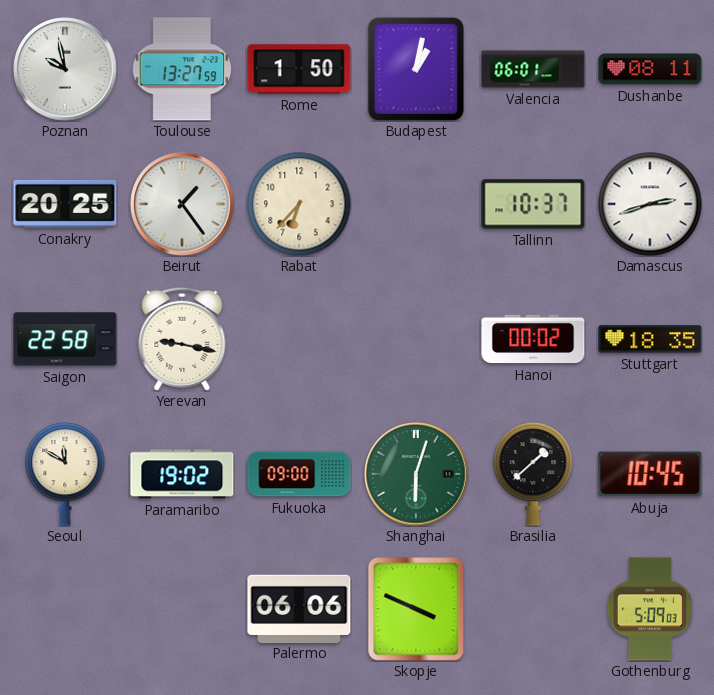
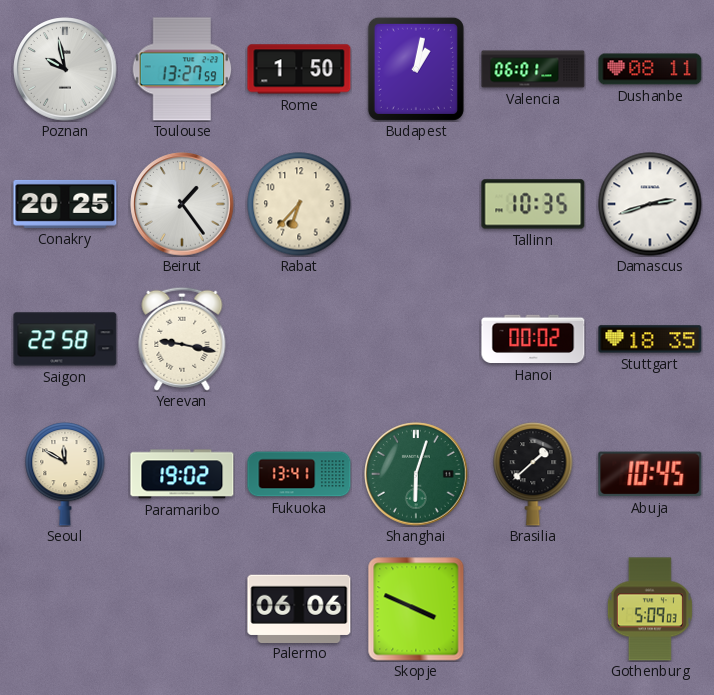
Tallinn: 10:37 -> 10:35
Fukuoka: 09:00 -> 13:41
